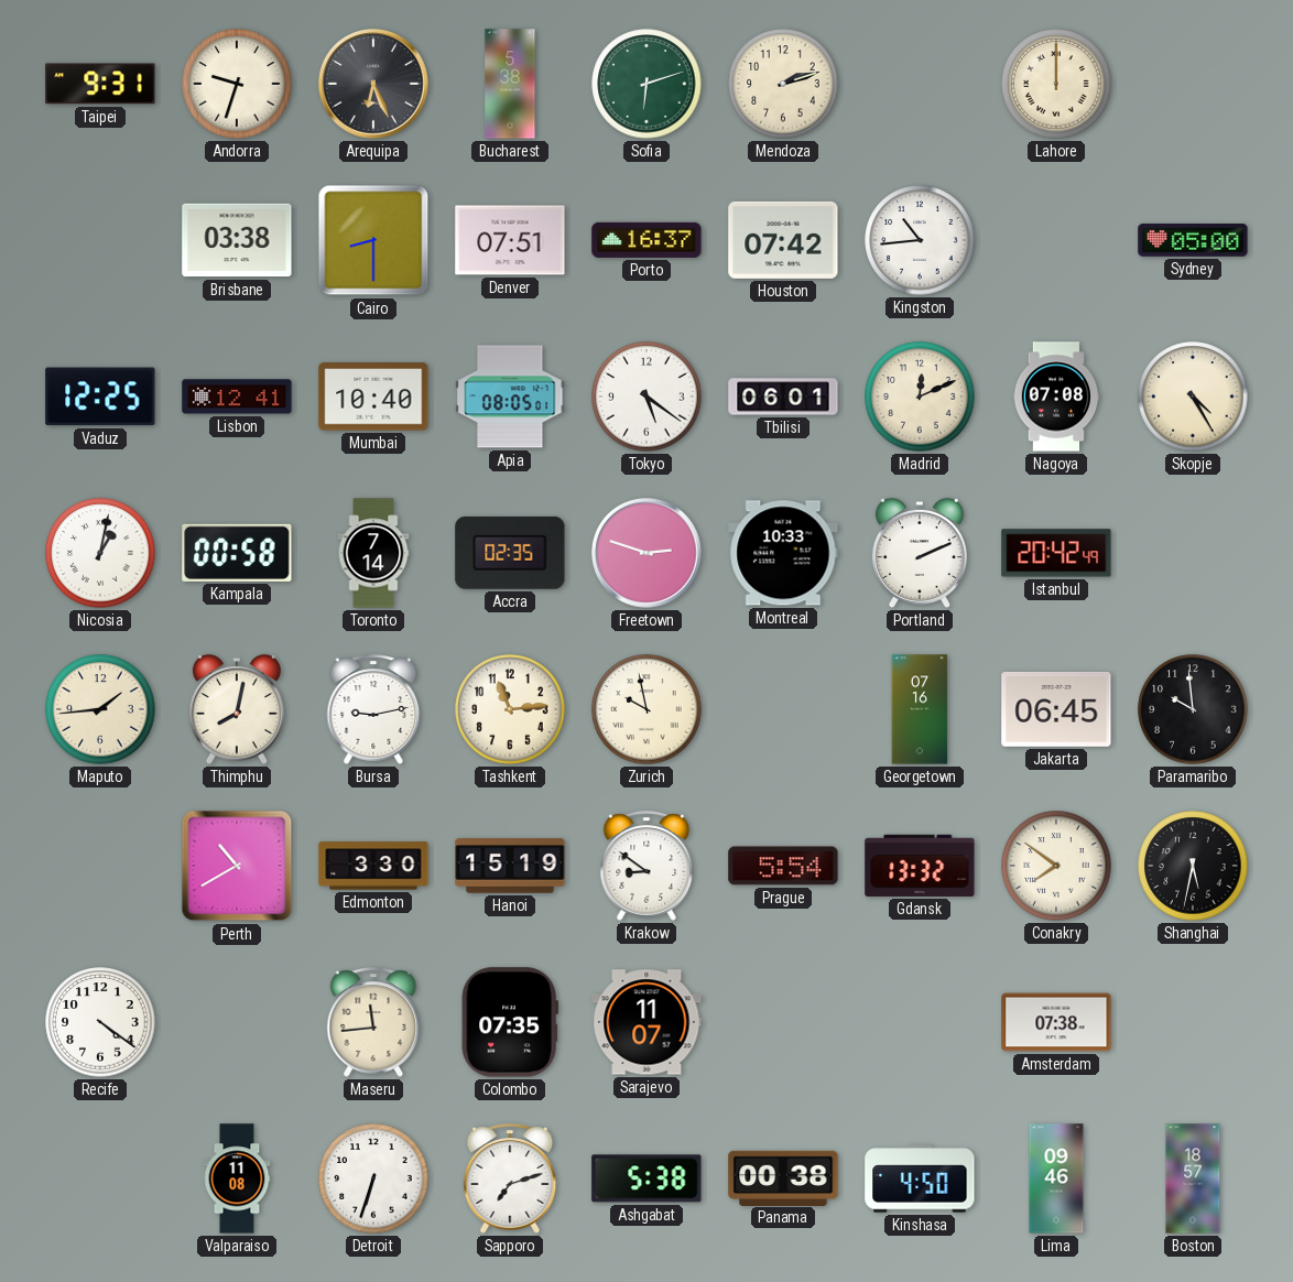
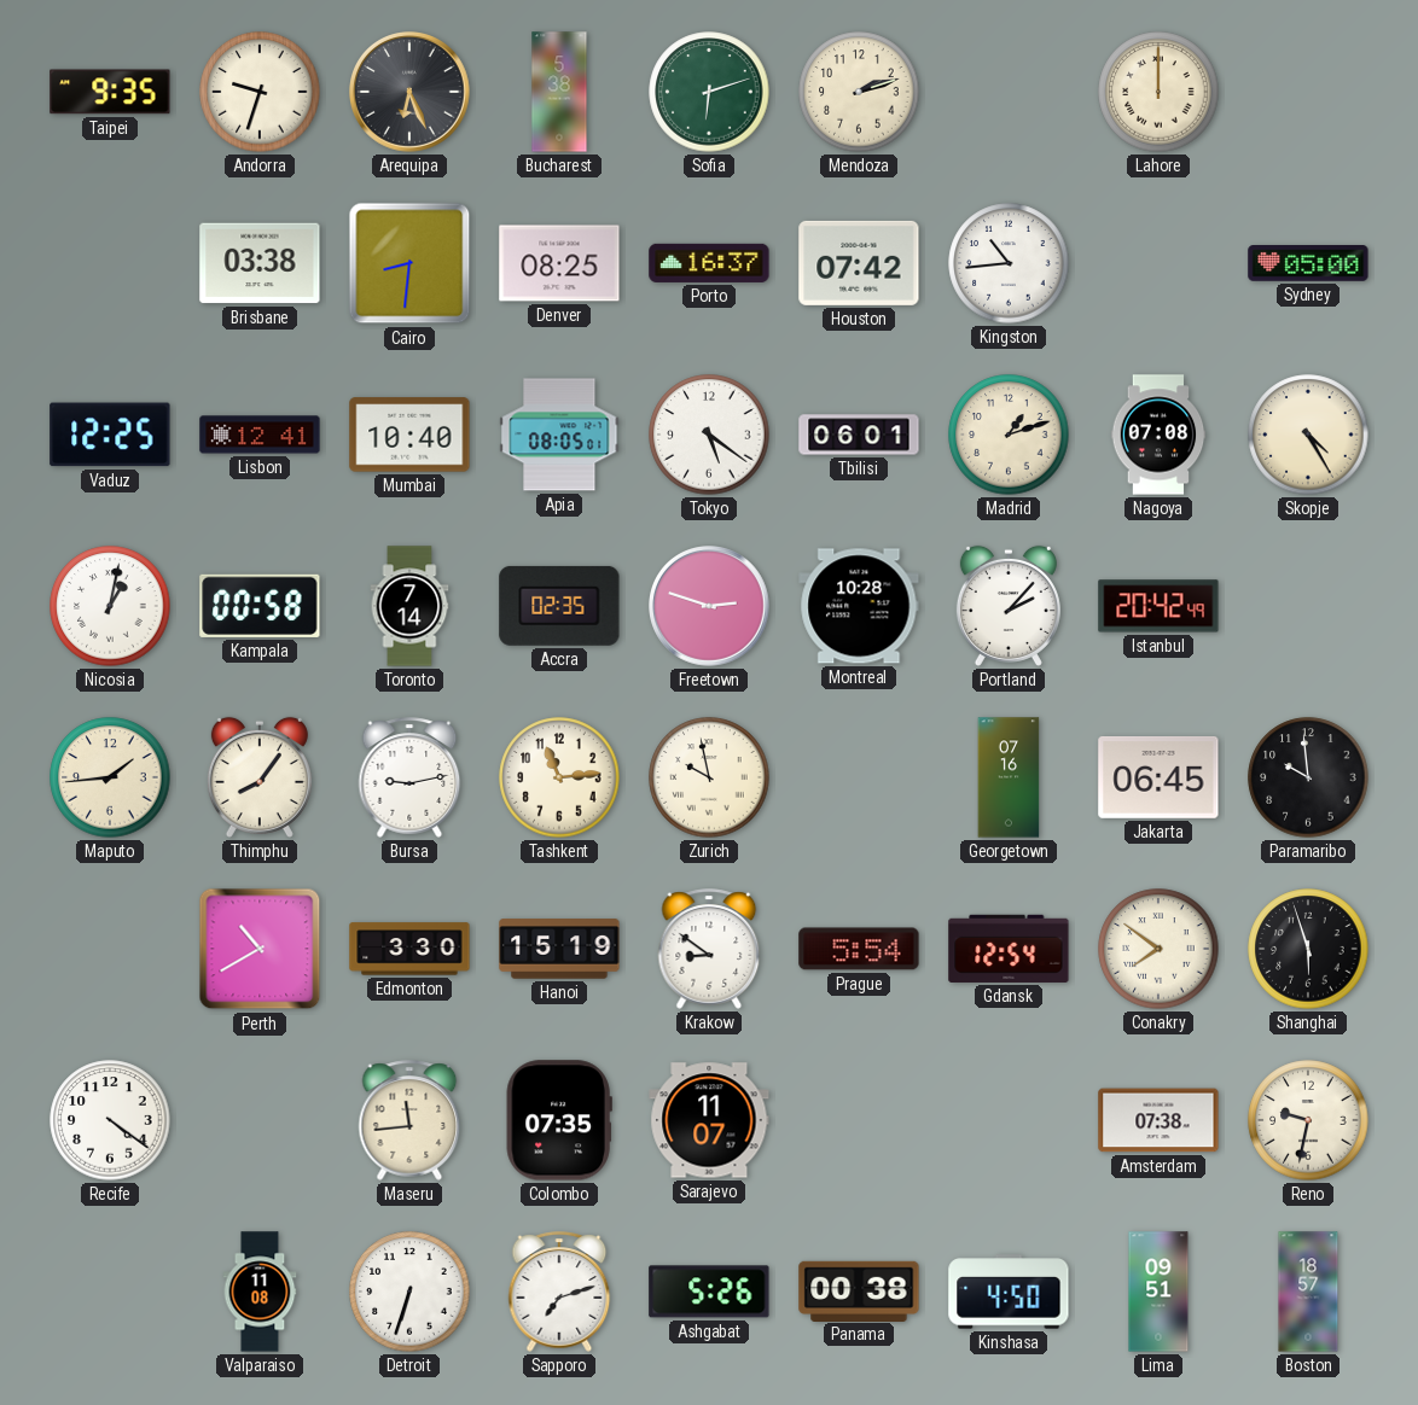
Taipei: 9:31 -> 9:35
Cairo: 8:30 -> 8:31
Denver: 07:51 -> 08:25
Madrid: 12:11 -> 1:12
Montreal: 10:33 -> 10:28
Portland: 2:11 -> 2:07
Thimphu: 8:02 -> 8:06
Gdansk: 13:32 -> 12:54
Shanghai: 5:32 -> 5:57
Reno: none -> 9:32
Ashgabat: 5:38 -> 5:26
Lima: 09:46 -> 09:51
